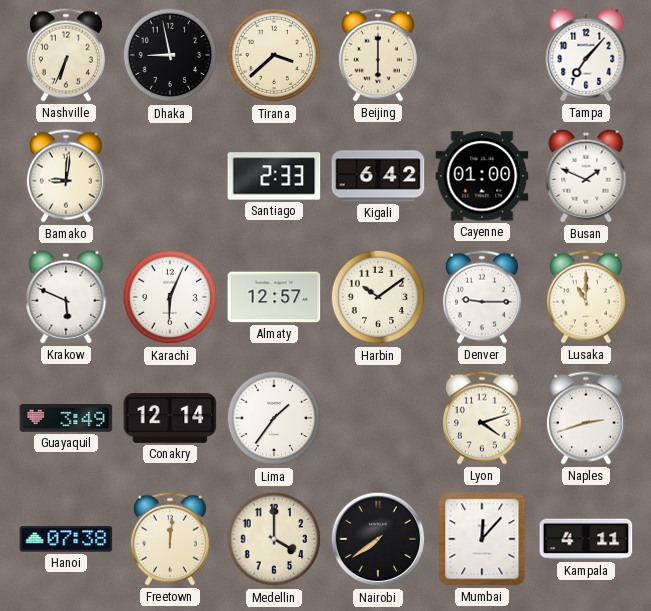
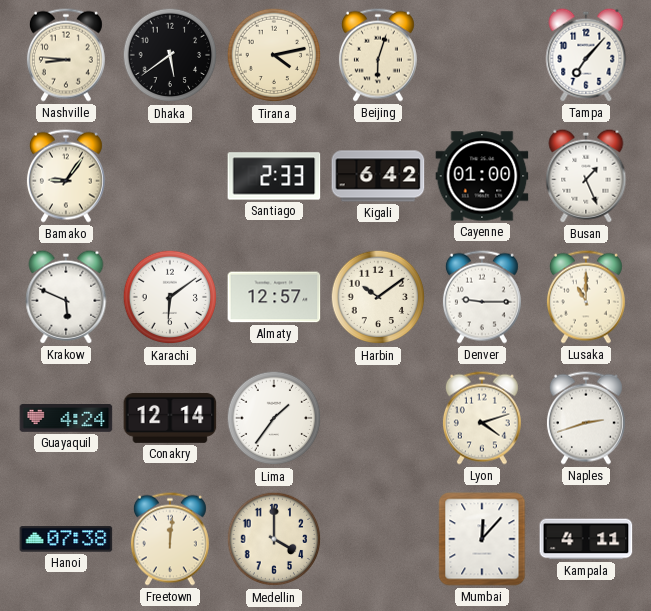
Nashville: 6:34 -> 8:46
Dhaka: 8:58 -> 5:39
Tirana: 3:38 -> 4:13
Beijing: 6:00 -> 6:03
Bamako: 9:01 -> 9:06
Busan: 1:49 -> 1:26
Karachi: 6:04 -> 6:09
Guayaquil: 3:49 -> 4:24
Nairobi: 7:39 -> none
